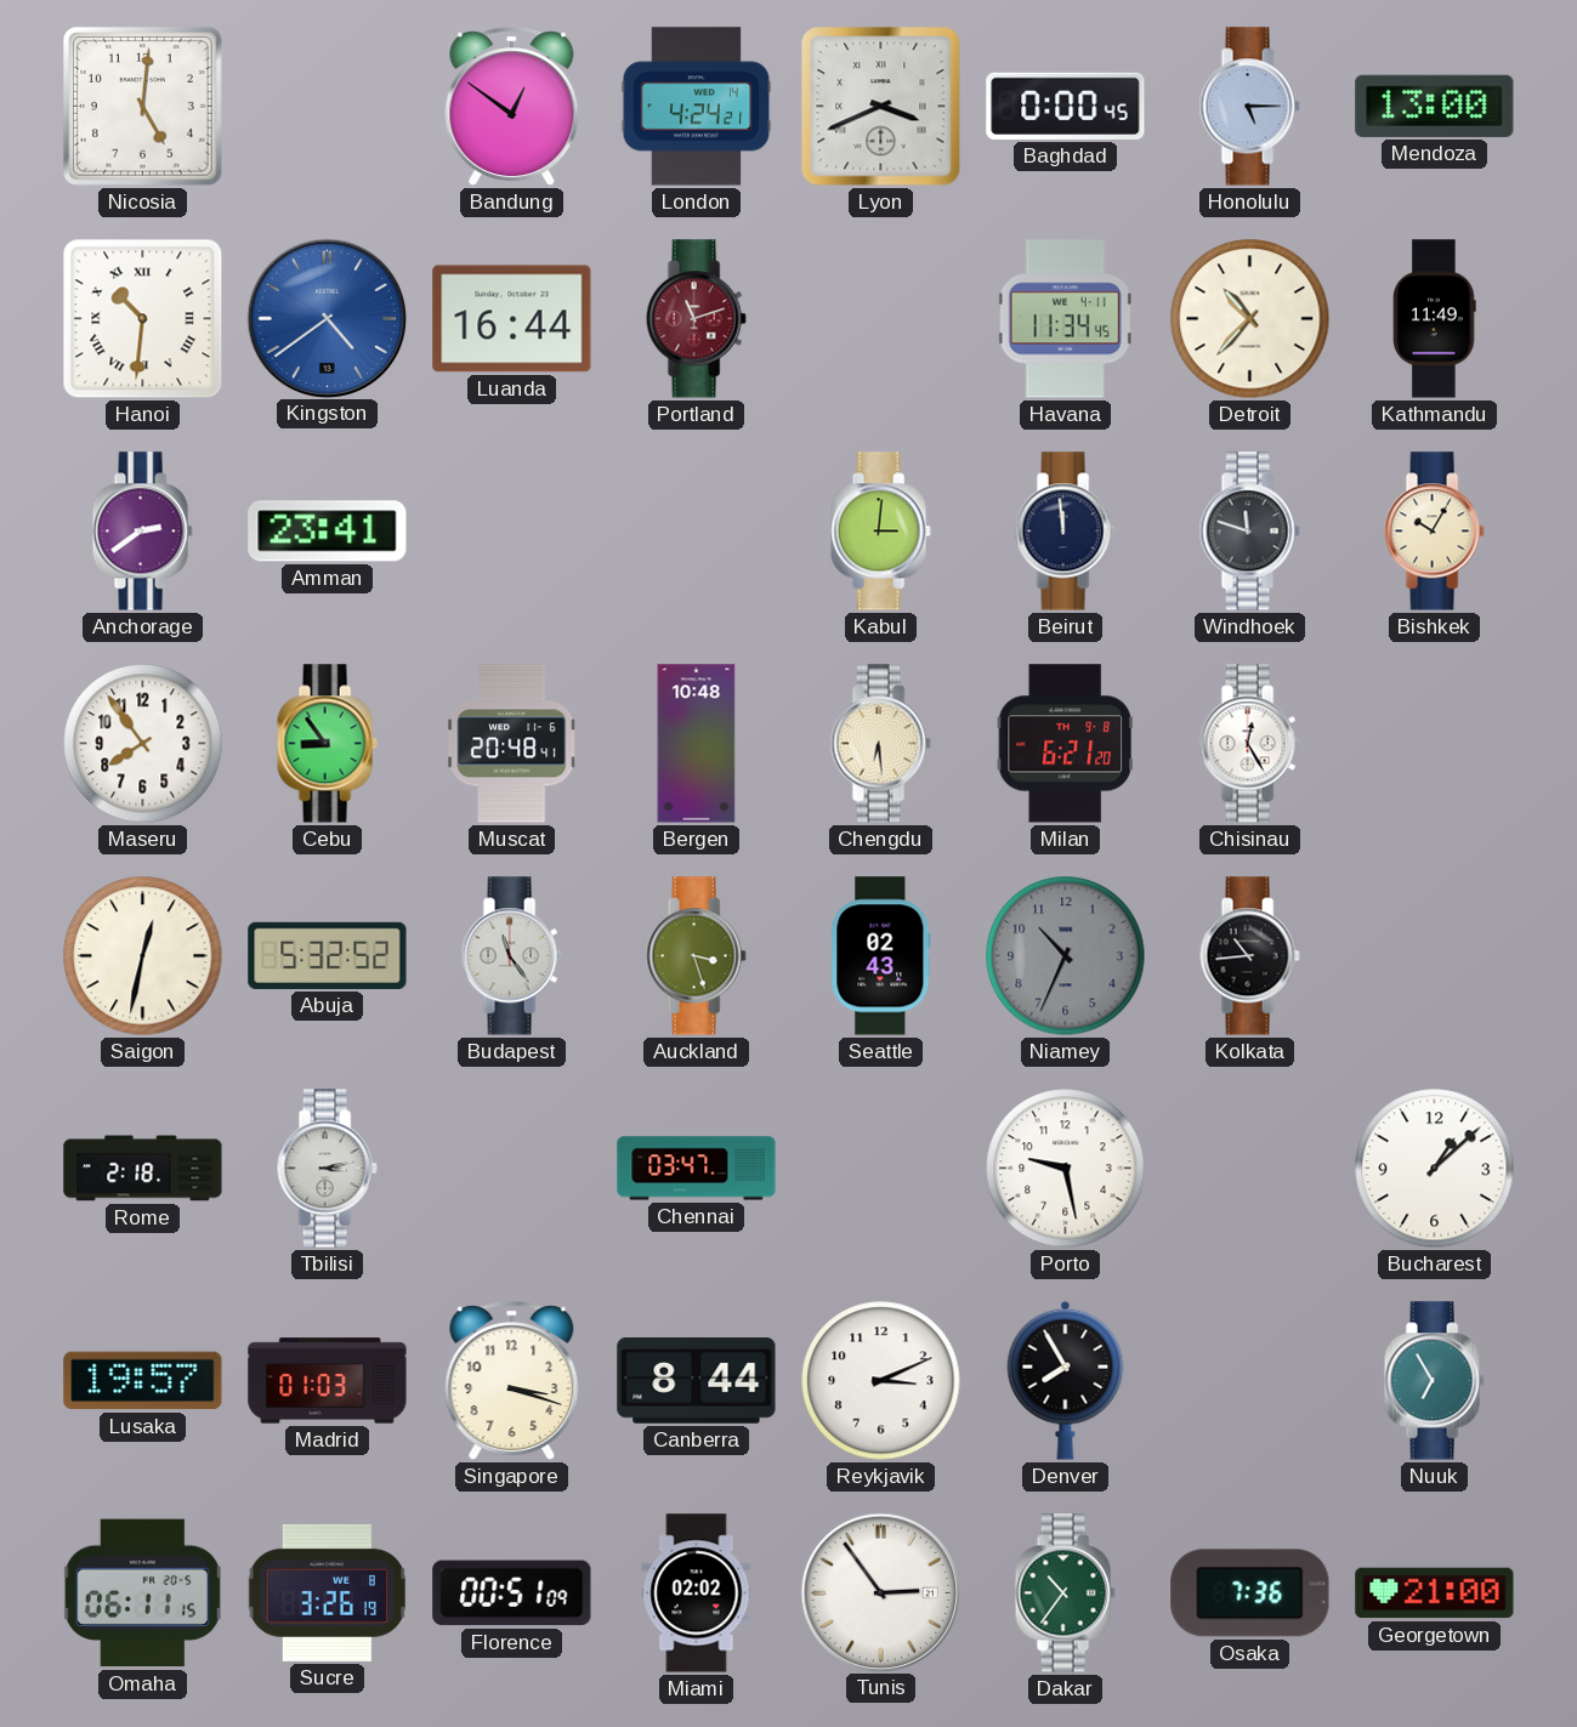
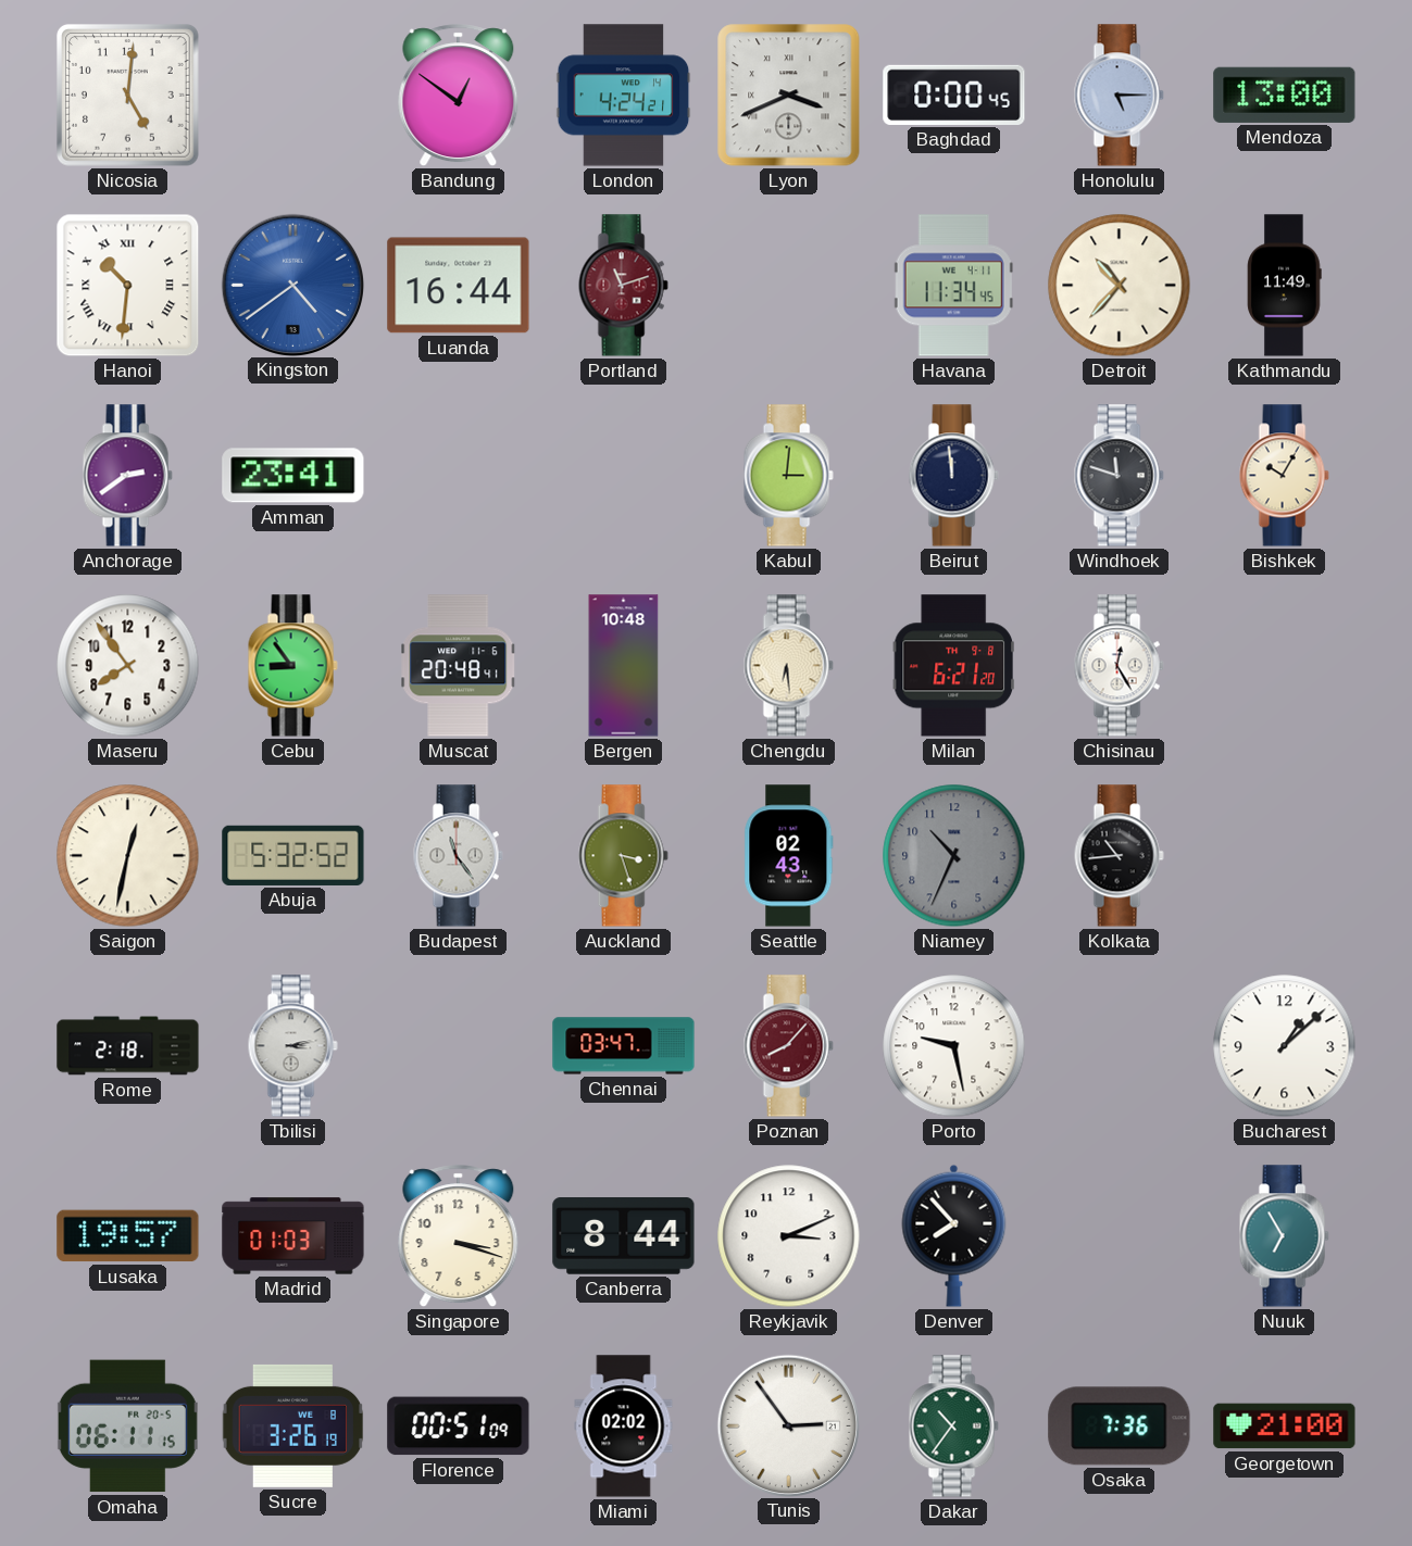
Poznan: none -> 8:07
Denver: 7:55 -> 7:53
